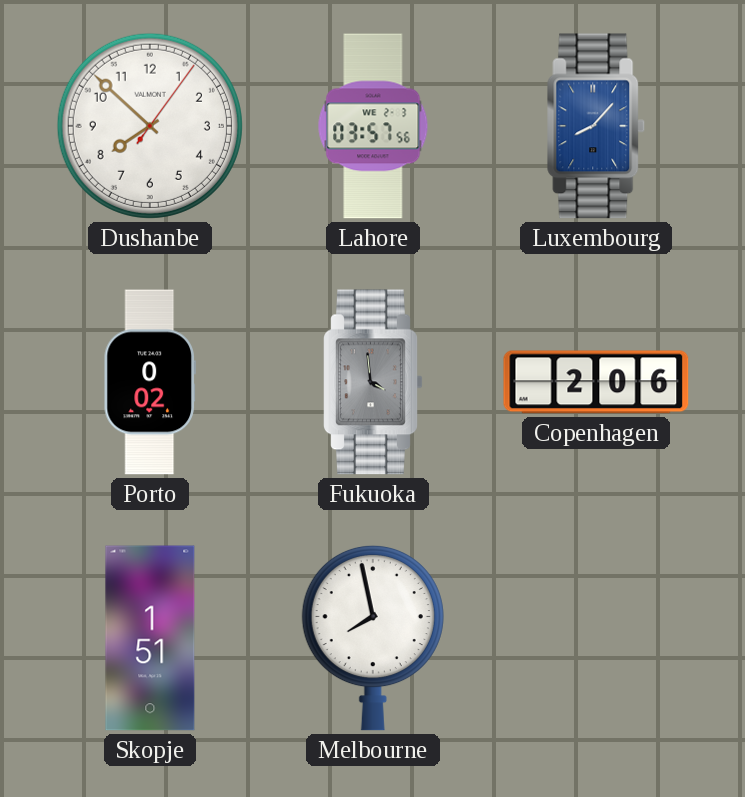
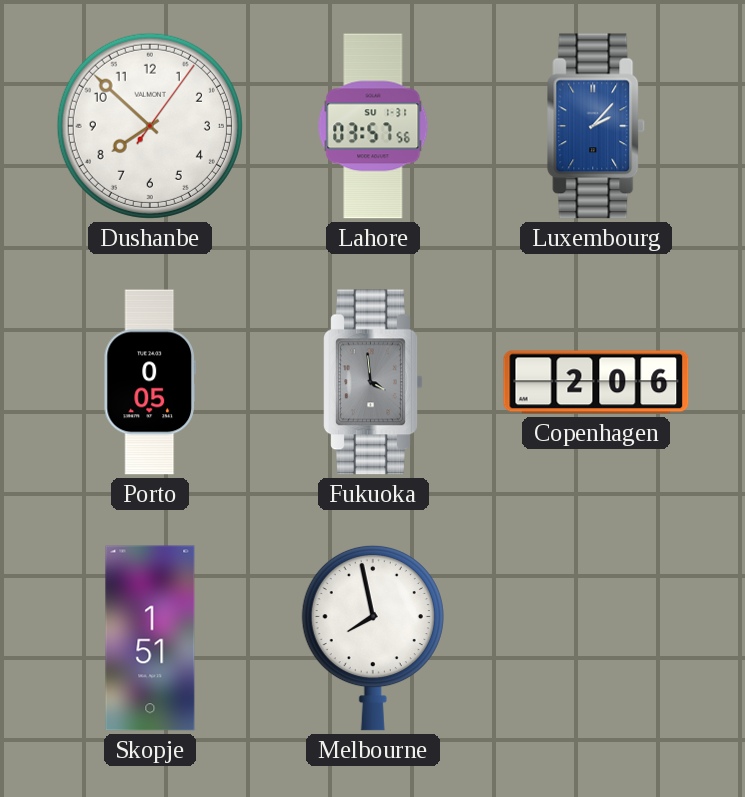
Lahore date: WE 2-3 -> SU 1-31
Luxembourg: 8:07 -> 2:07
Porto: 0:02 -> 0:05
